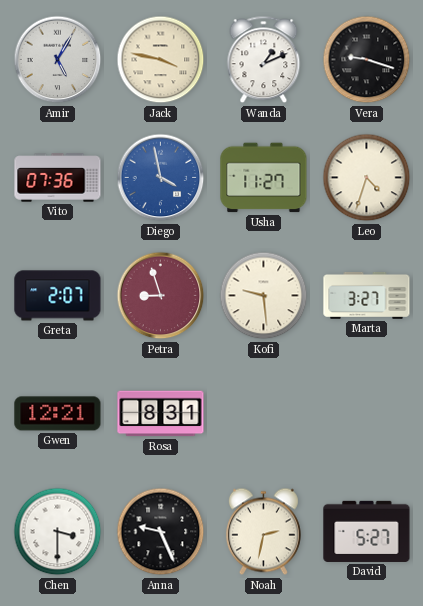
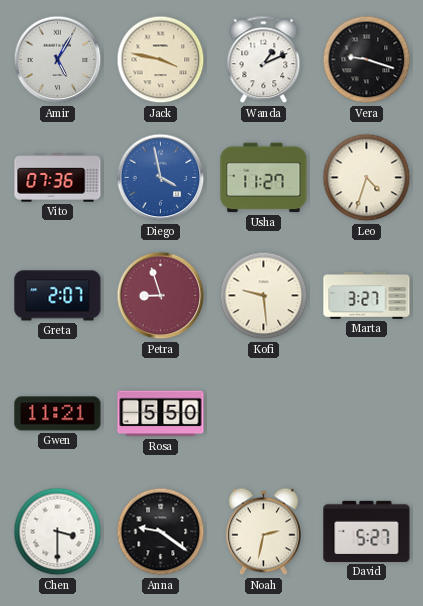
Gwen: 12:21 -> 11:21
Rosa: 8:31 -> 5:50
Anna: 9:26 -> 9:21
